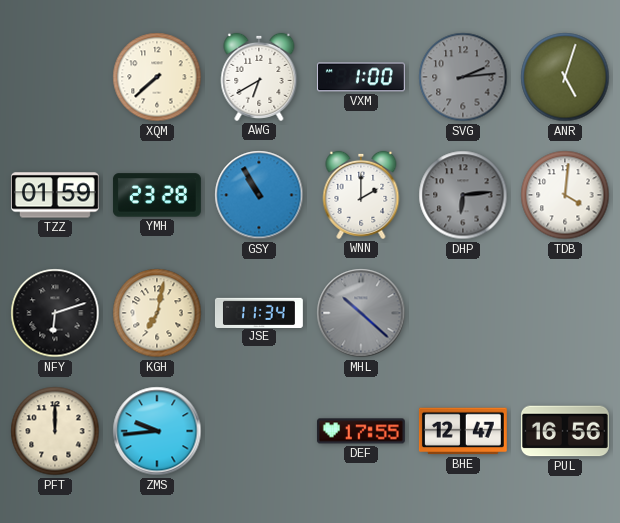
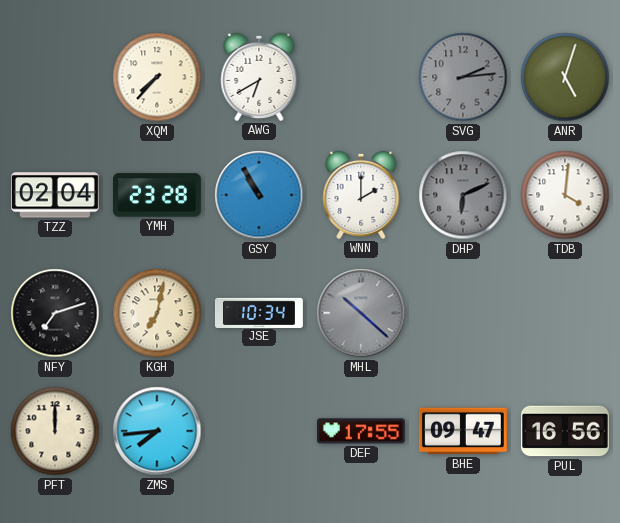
XQM: 7:38 -> 7:37
VXM: 1:00 -> none
TZZ: 01:59 -> 02:04
DHP: 6:14 -> 6:11
NFY: 6:12 -> 7:12
JSE: 11:34 -> 10:34
ZMS: 9:44 -> 7:44
BHE: 12:47 -> 09:47
